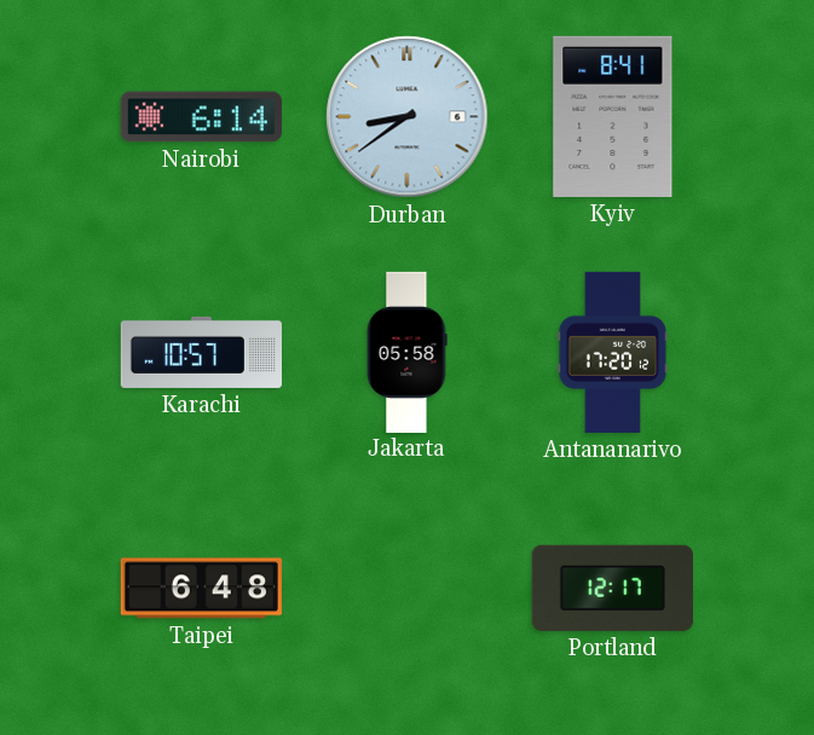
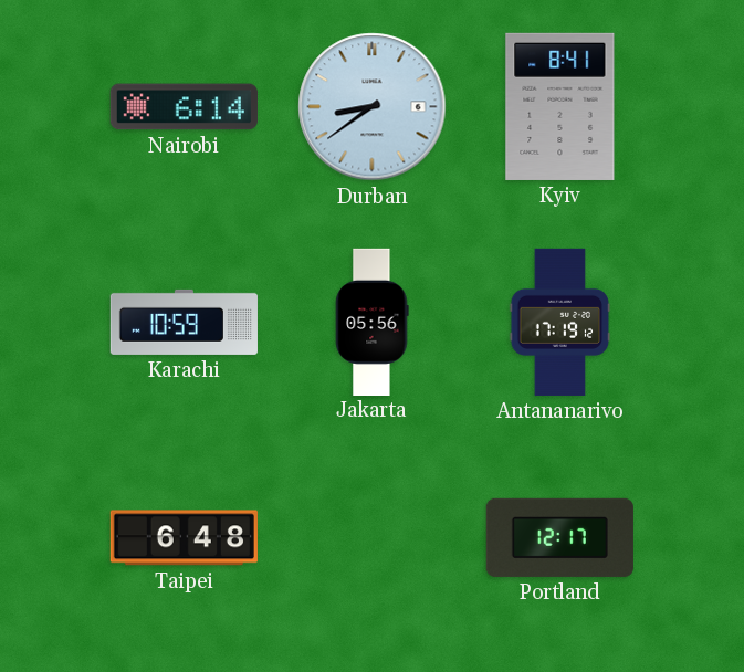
Karachi: 10:57 -> 10:59
Jakarta: 05:58 -> 05:56
Antananarivo: 17:20 -> 17:19
